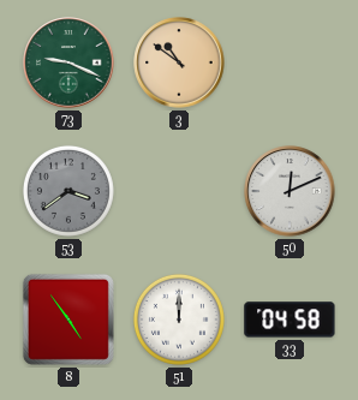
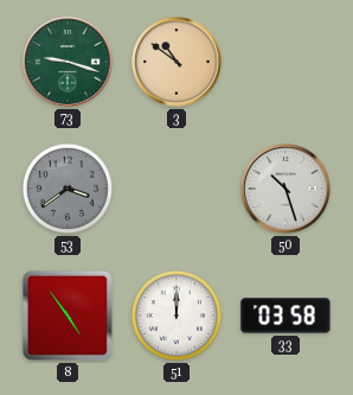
73: 9:19 -> 9:18
50: 12:11 -> 10:27
33: 04:58 -> 03:58
